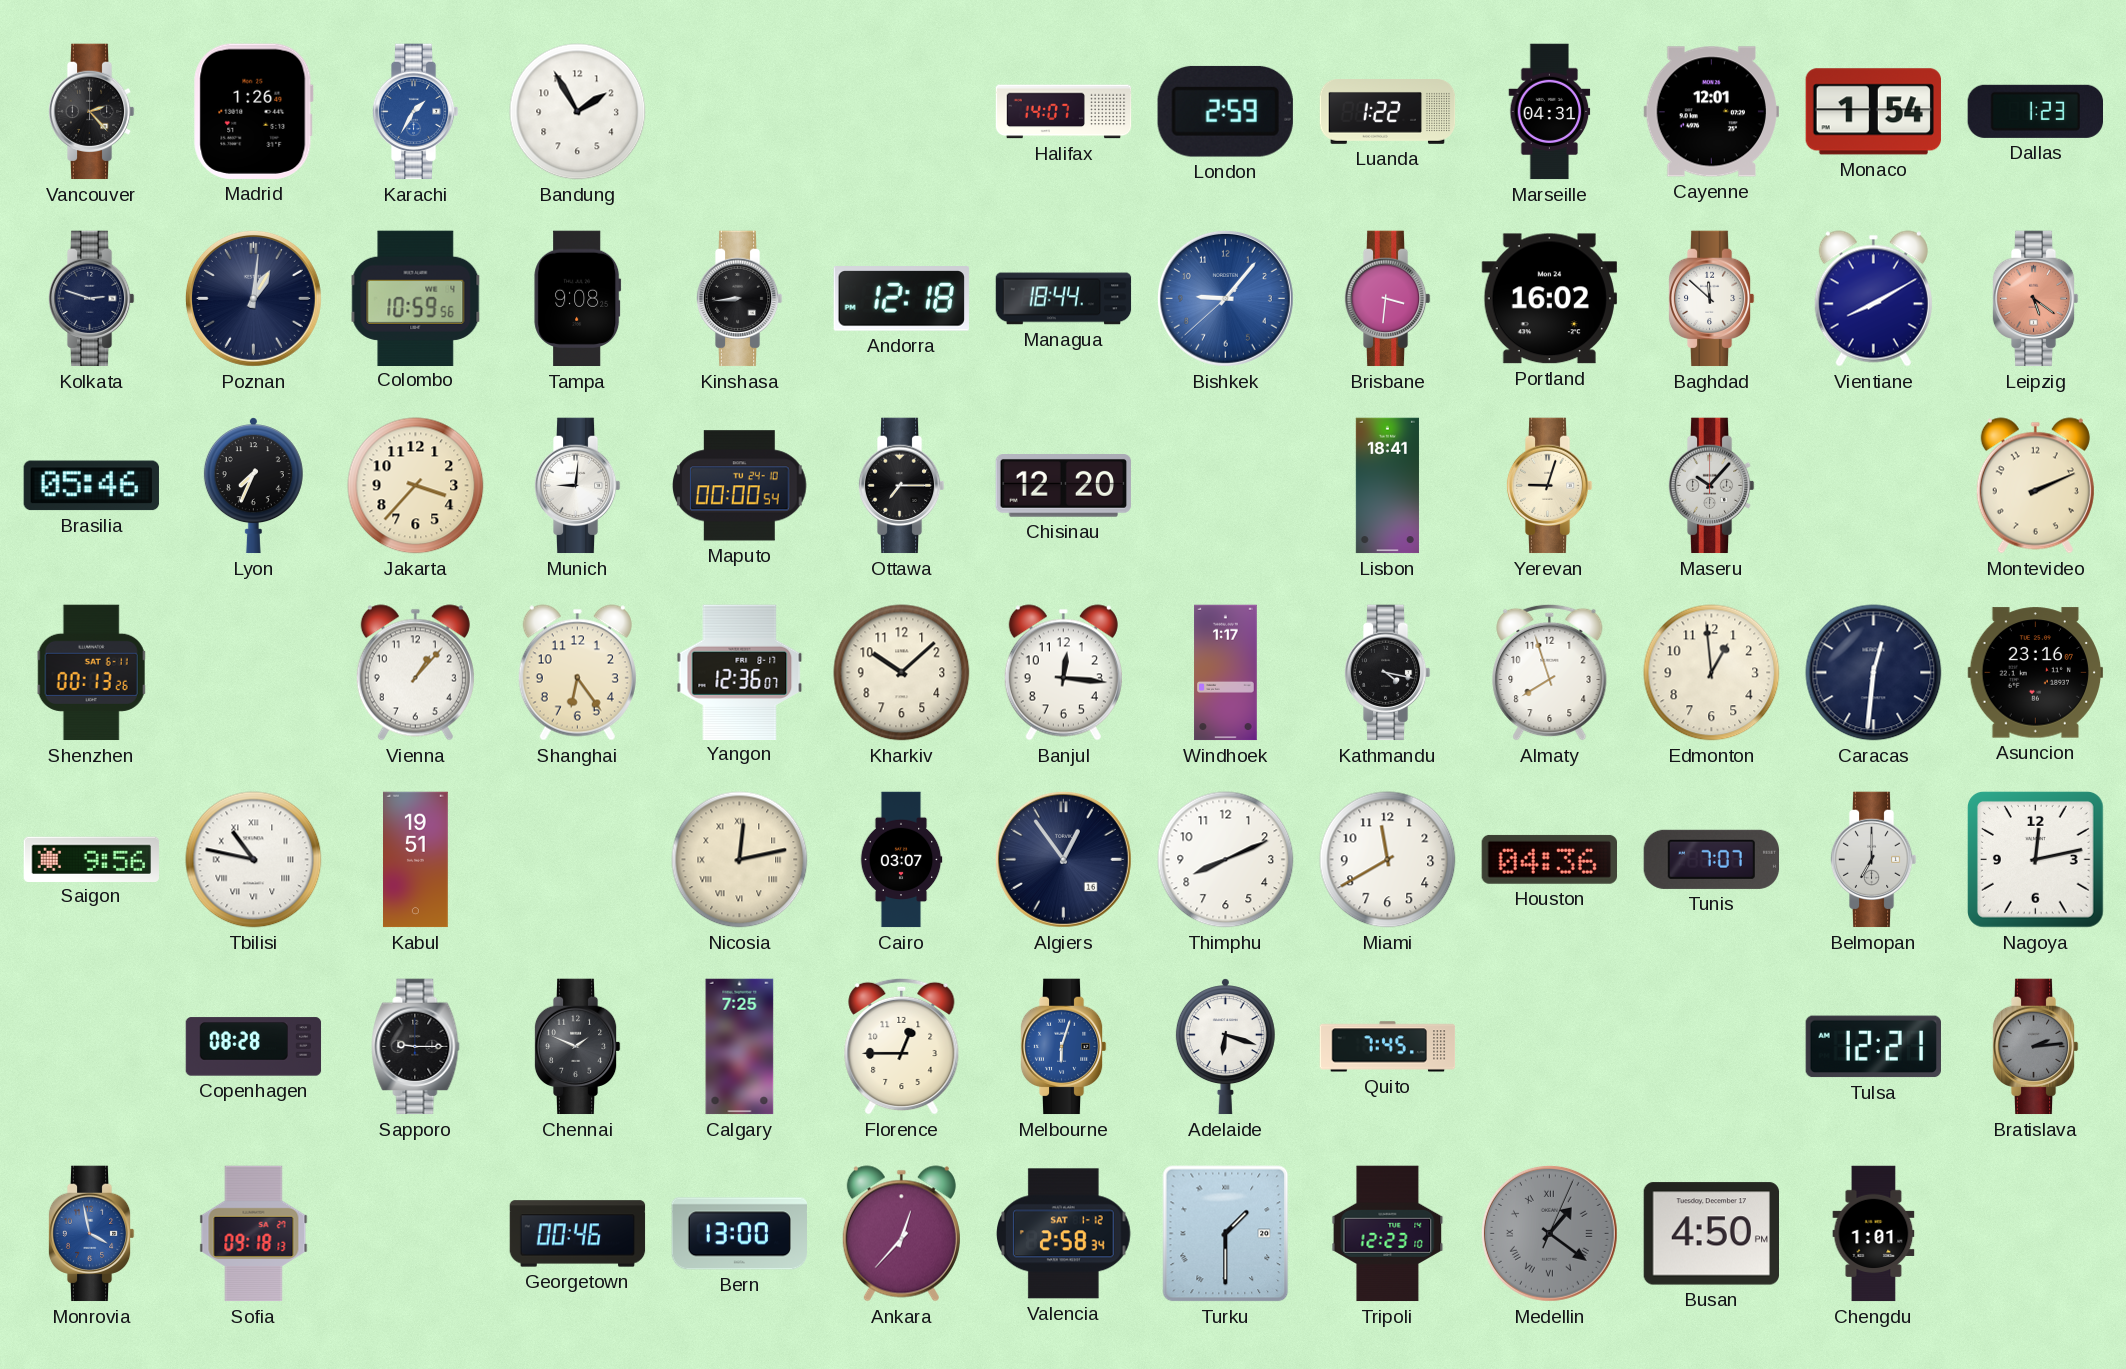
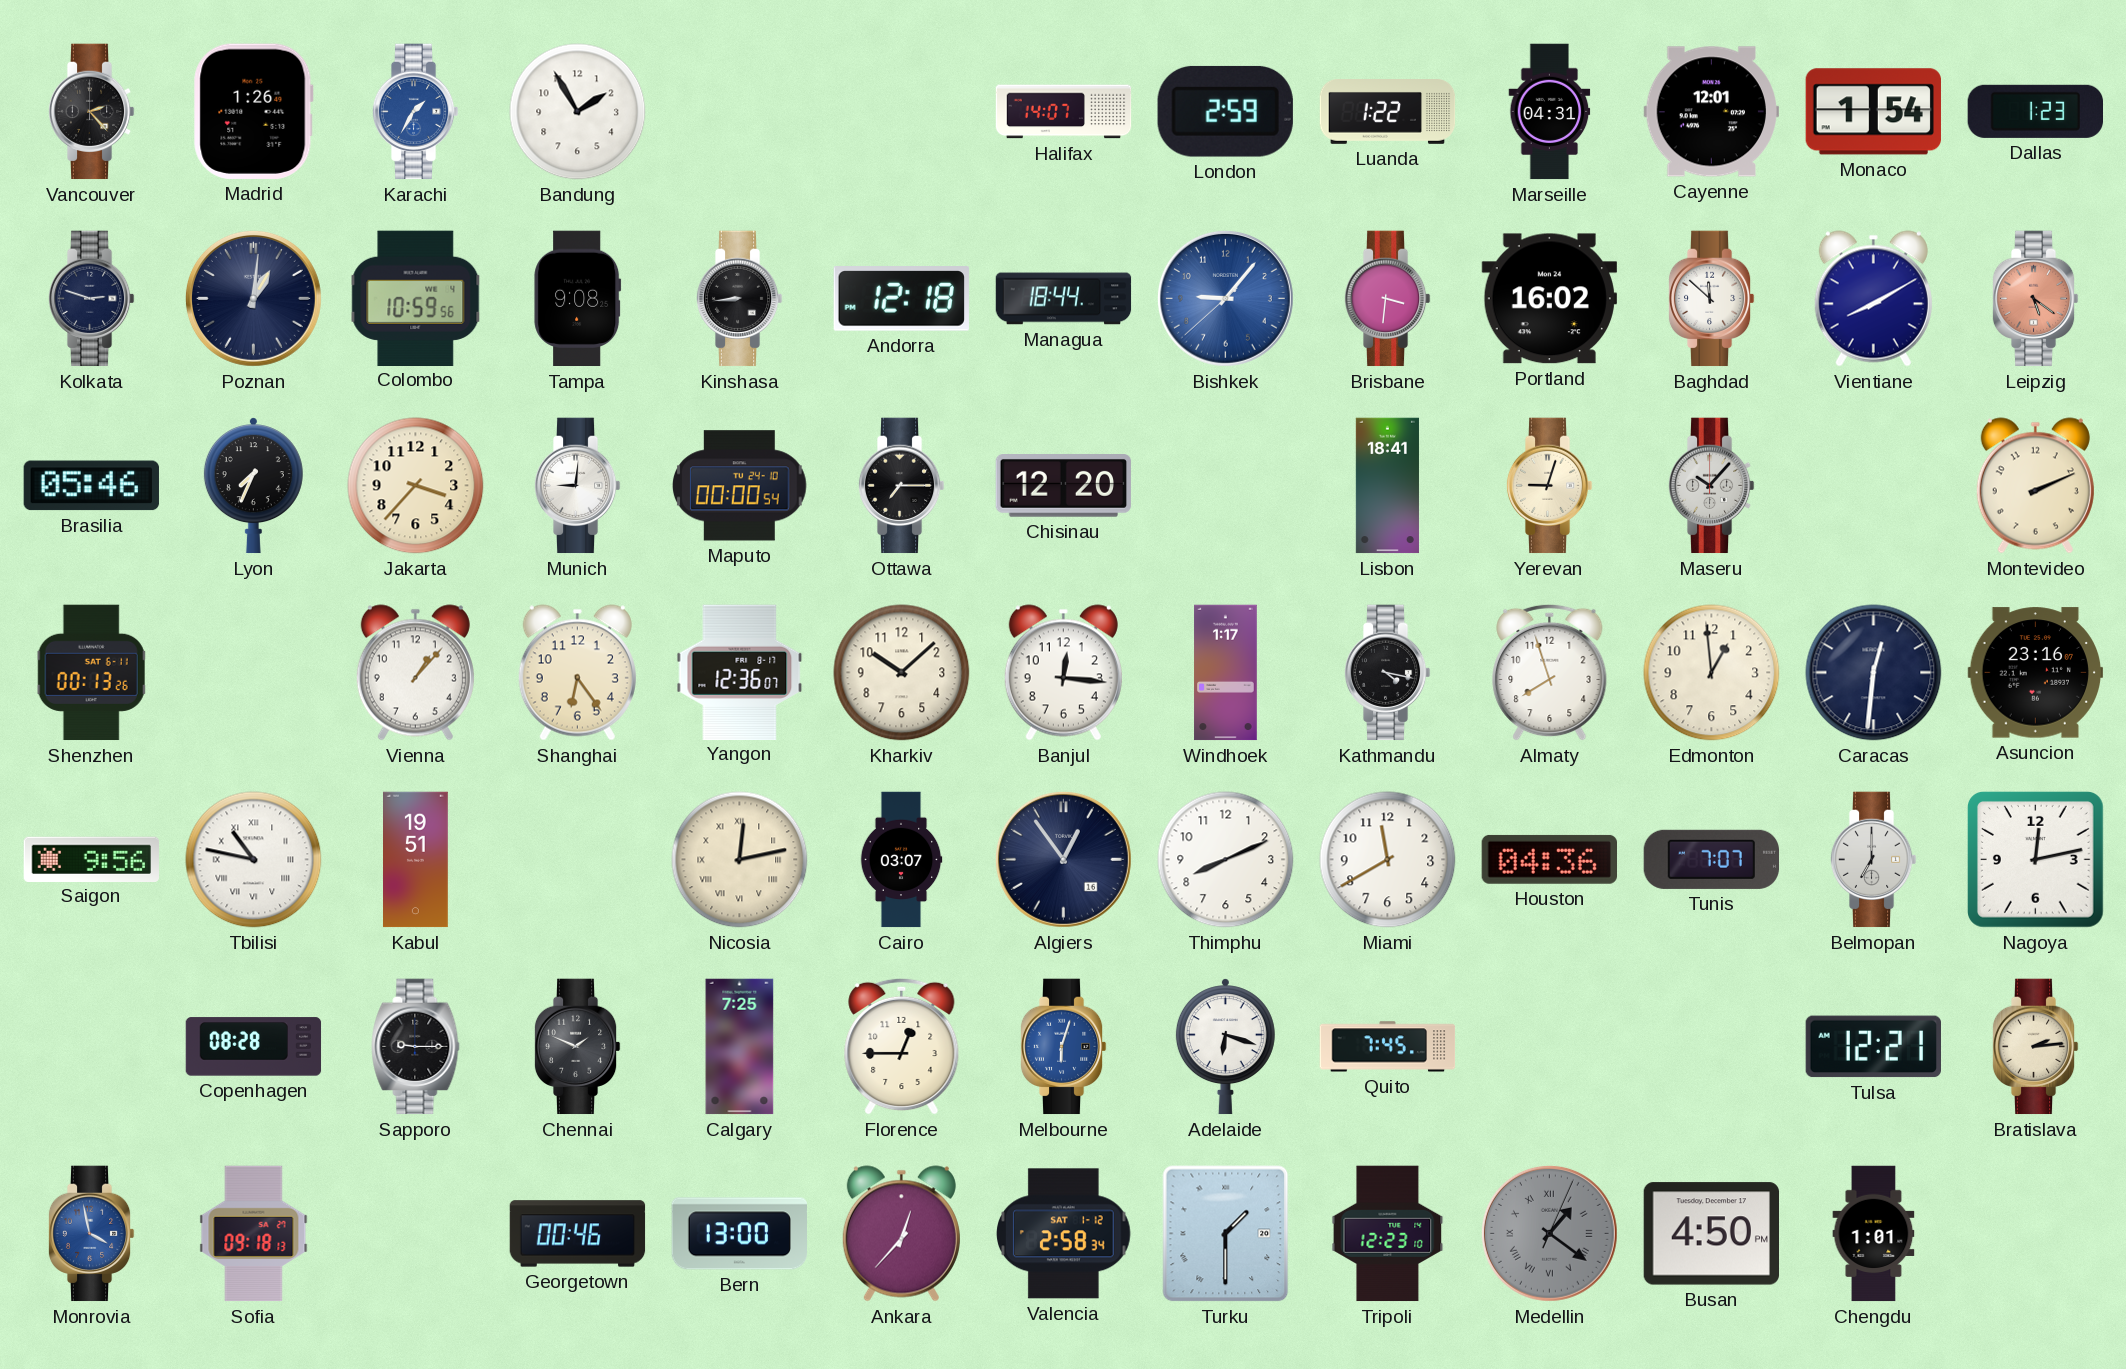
Bratislava dial: grey -> cream
